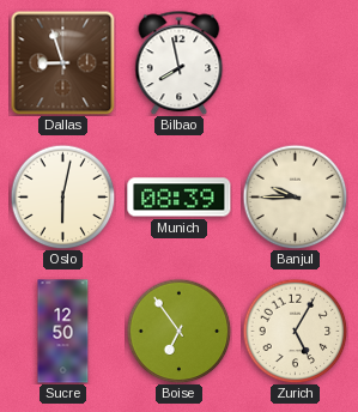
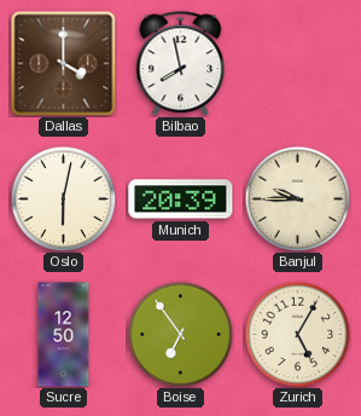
Dallas: 8:57 -> 4:00
Munich: 08:39 -> 20:39
